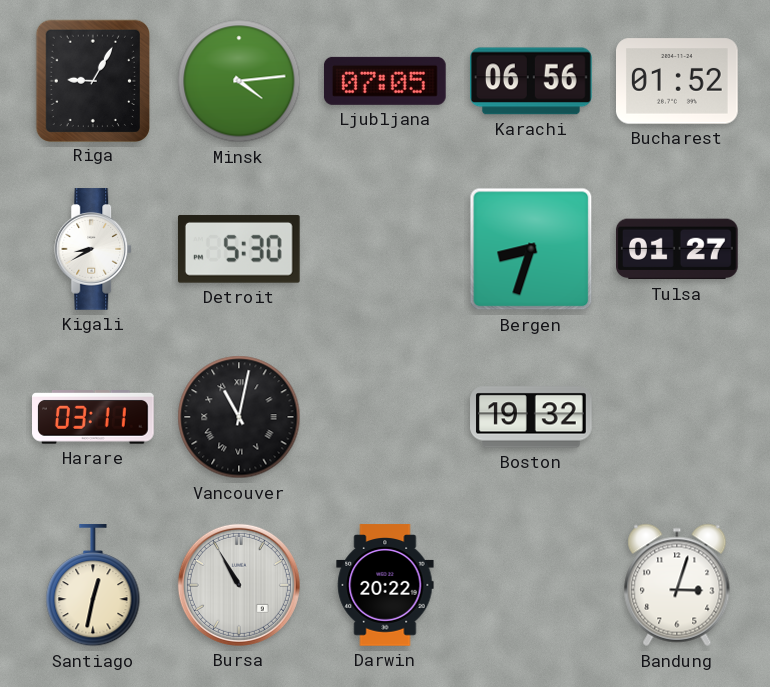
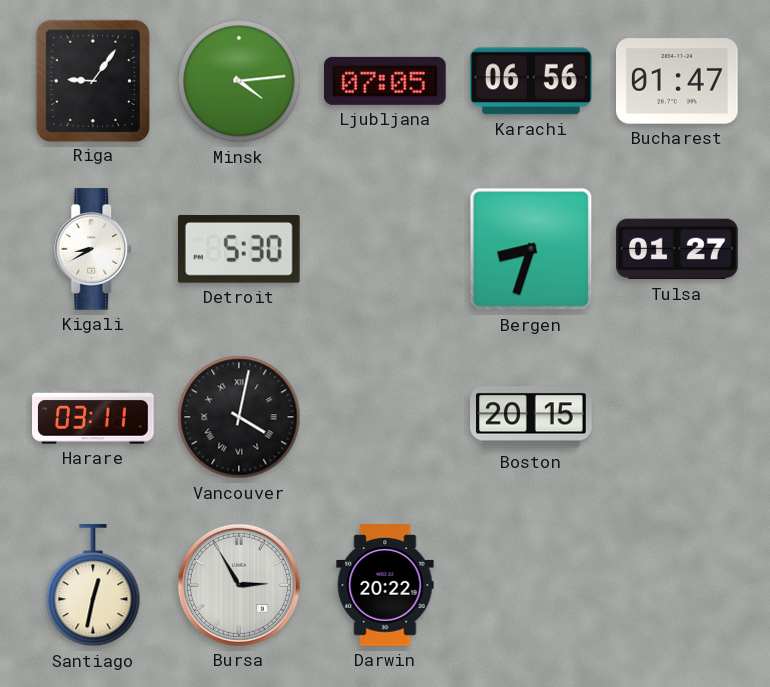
Riga: 9:05 -> 9:06
Bucharest: 01:52 -> 01:47
Vancouver: 11:02 -> 4:02
Boston: 19:32 -> 20:15
Bursa: 10:55 -> 2:55
Bandung: 3:03 -> none
